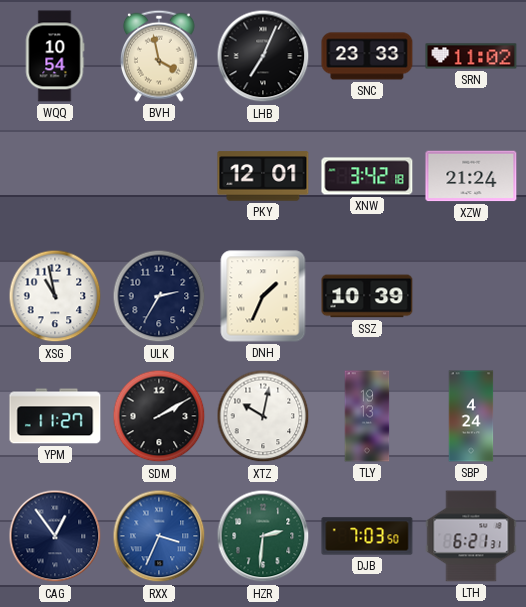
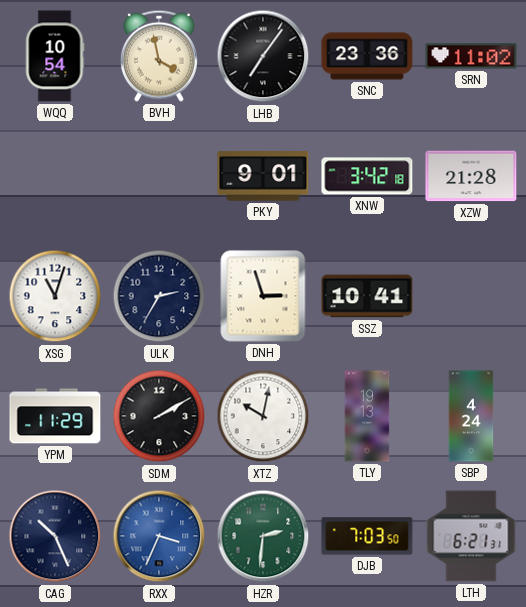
LHB: 7:04 -> 7:06
SNC: 23:33 -> 23:36
PKY: 12:01 -> 9:01
XZW: 21:24 -> 21:28
XSG: 10:58 -> 11:03
DNH: 1:34 -> 2:57
SSZ: 10:39 -> 10:41
YPM: 11:27 -> 11:29
CAG: 12:54 -> 10:26
